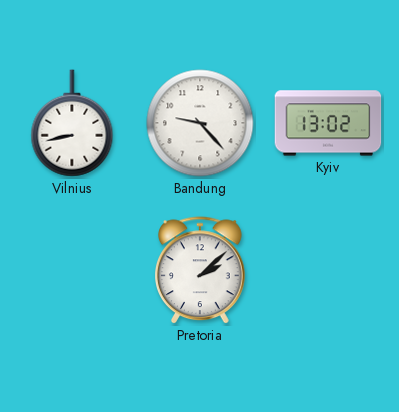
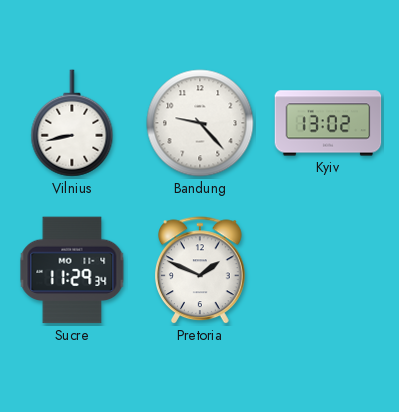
Sucre: none -> 11:29
Pretoria: 2:08 -> 1:49
